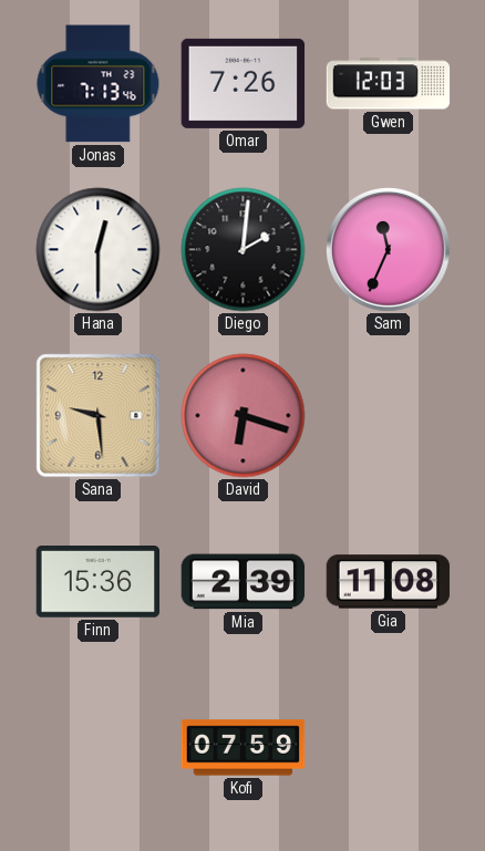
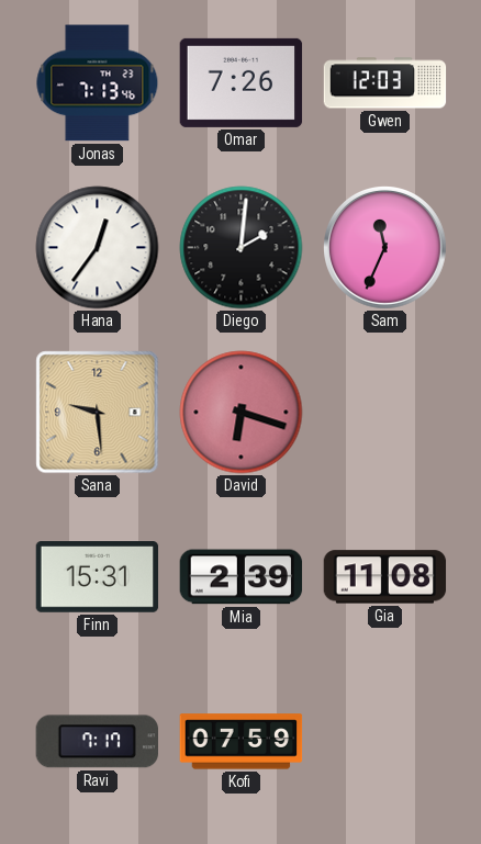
Hana: 12:30 -> 12:36
Finn: 15:36 -> 15:31
Ravi: none -> 7:17
